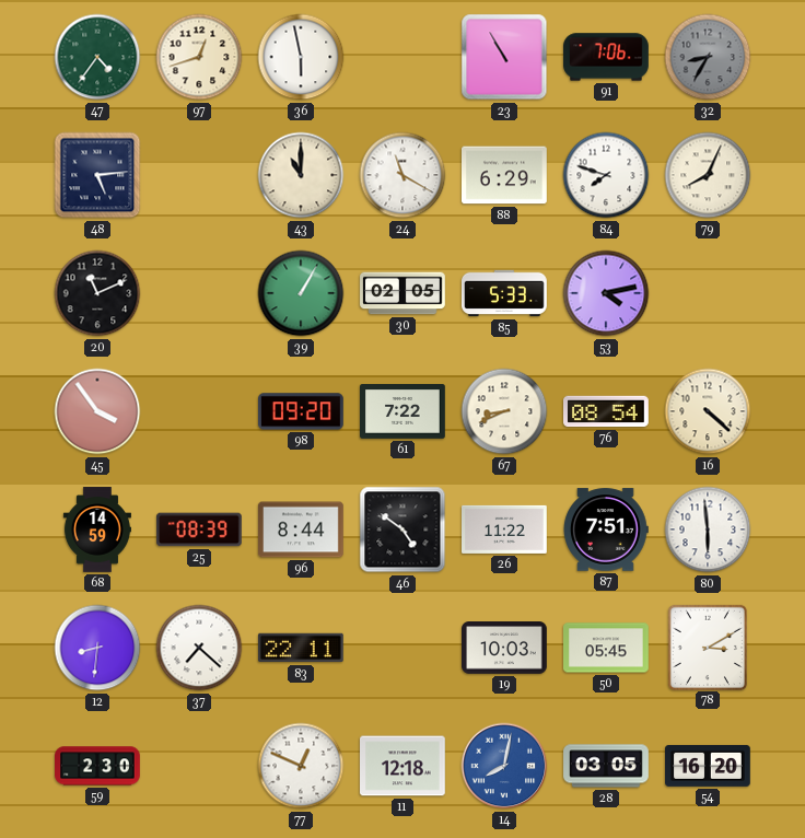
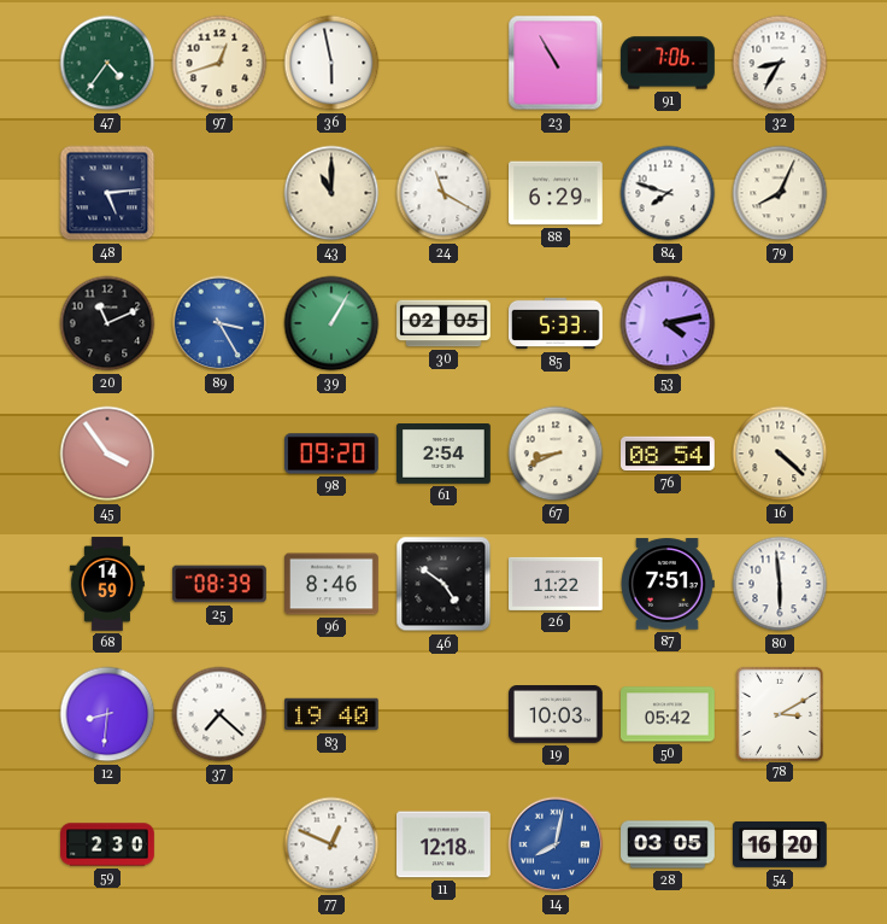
32 dial: grey -> white
89: none -> 3:25
61: 7:22 -> 2:54
96: 8:44 -> 8:46
83: 22:11 -> 19:40
50: 05:45 -> 05:42
